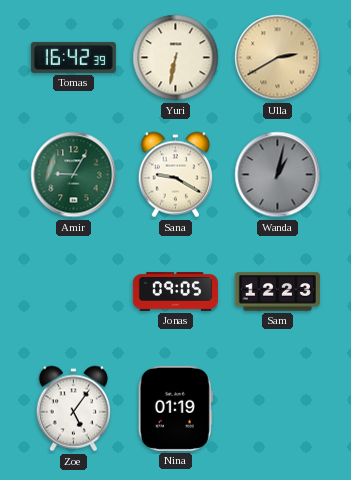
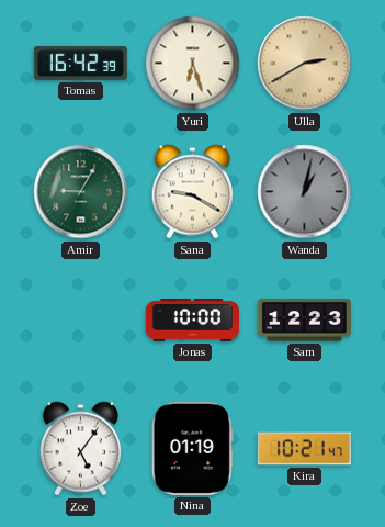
Yuri: 6:32 -> 6:27
Jonas: 09:05 -> 10:00
Kira: none -> 10:21
